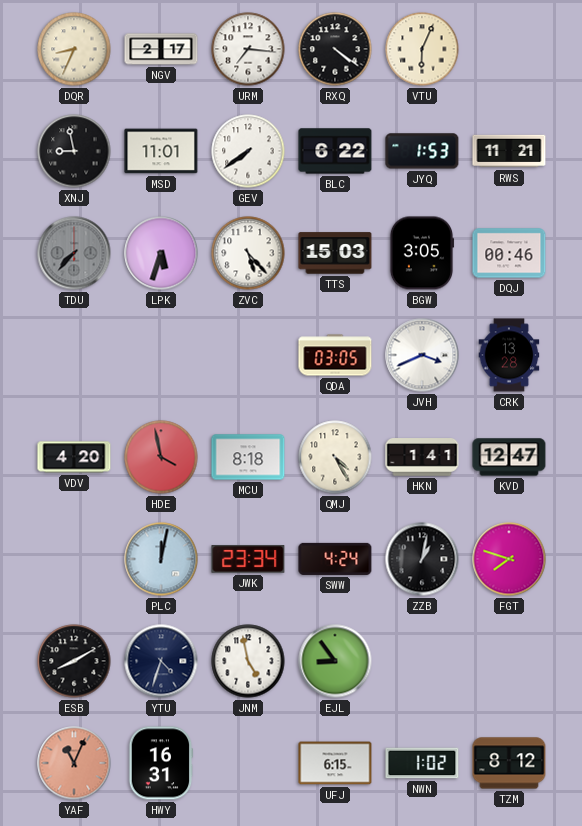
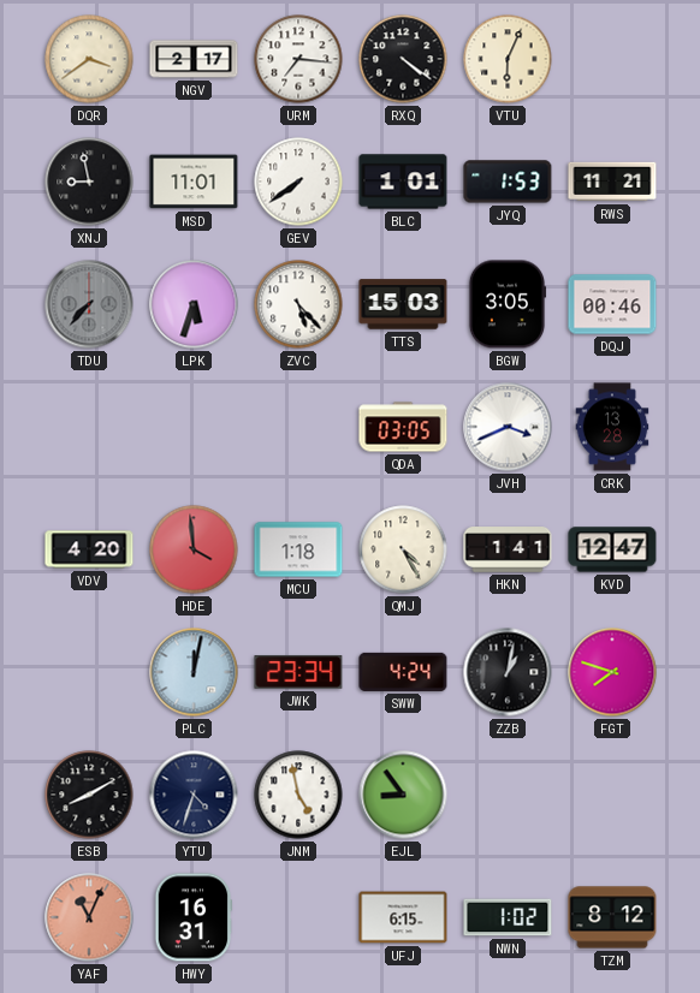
DQR: 8:34 -> 3:39
BLC: 6:22 -> 1:01
HDE: 3:58 -> 3:59
MCU: 8:18 -> 1:18
